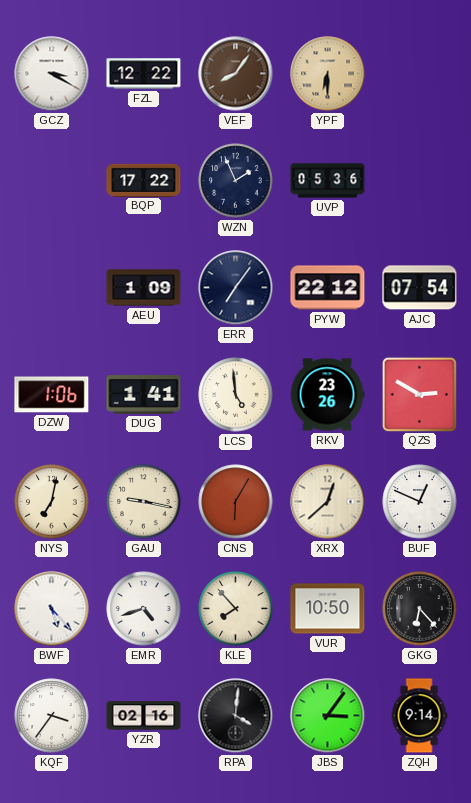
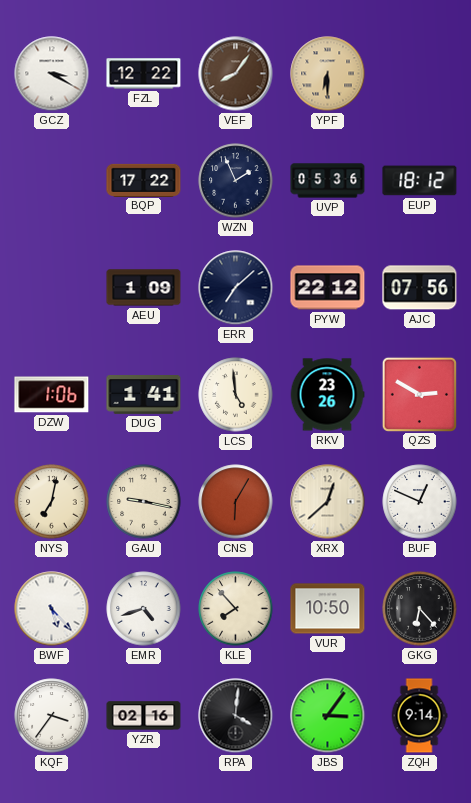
EUP: none -> 18:12
ERR: 7:06 -> 7:08
AJC: 07:54 -> 07:56
